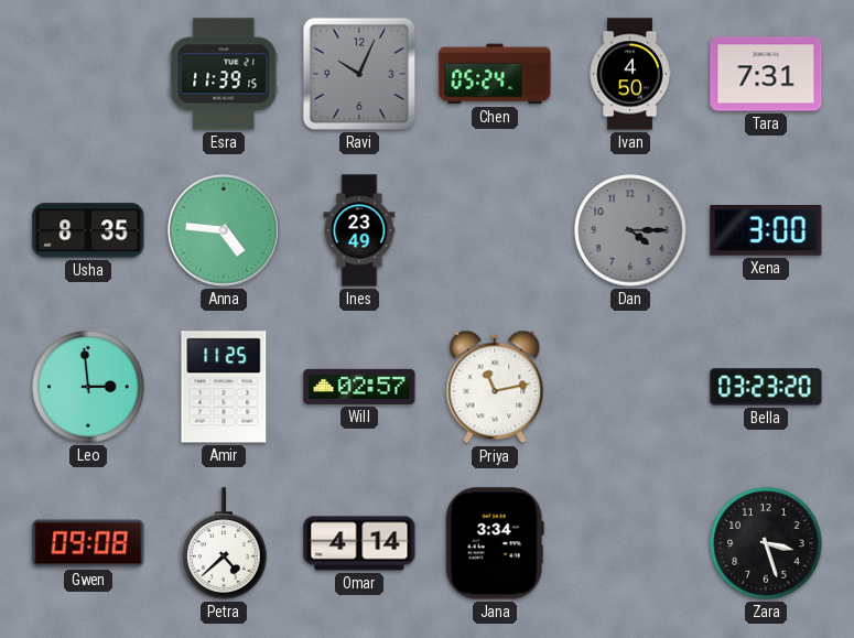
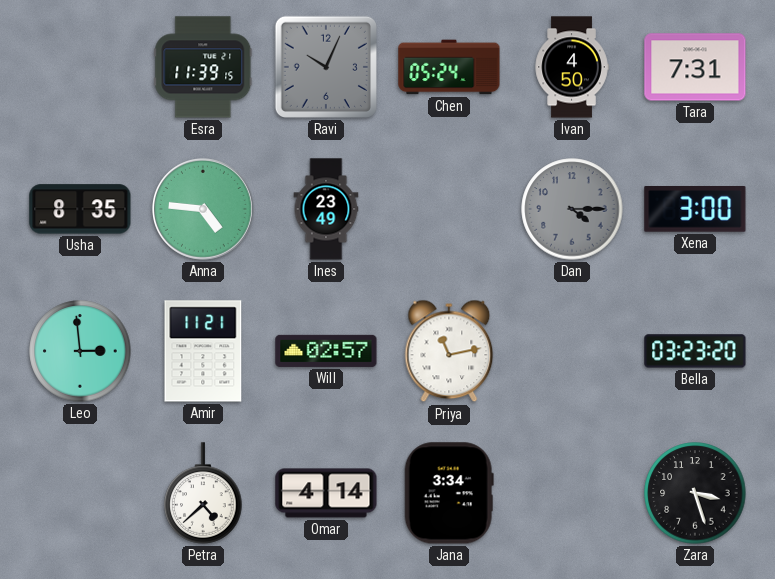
Amir: 11:25 -> 11:21
Gwen: 09:08 -> none
